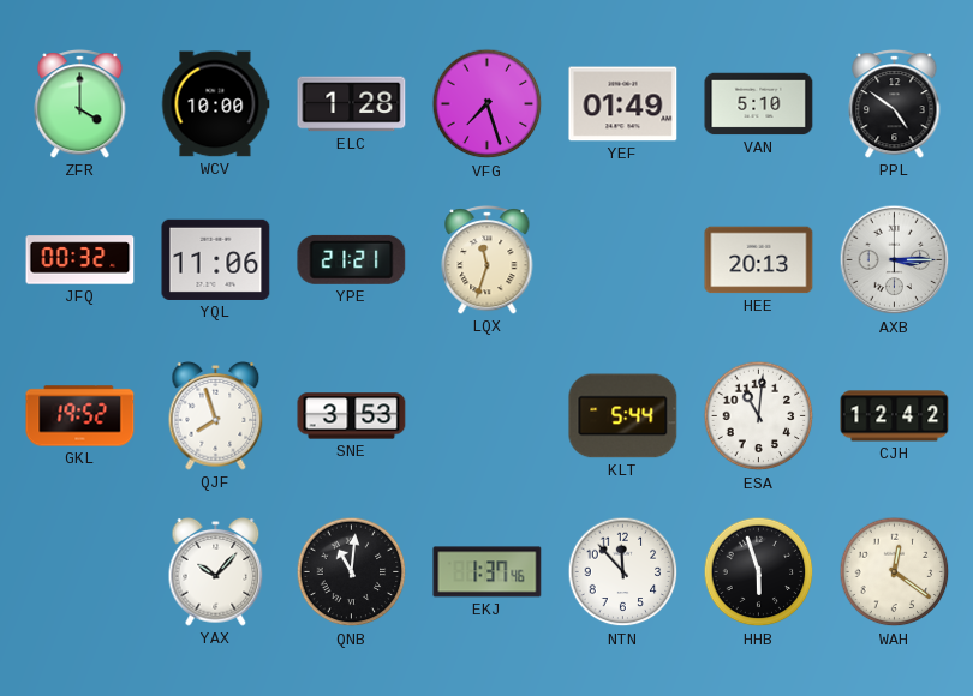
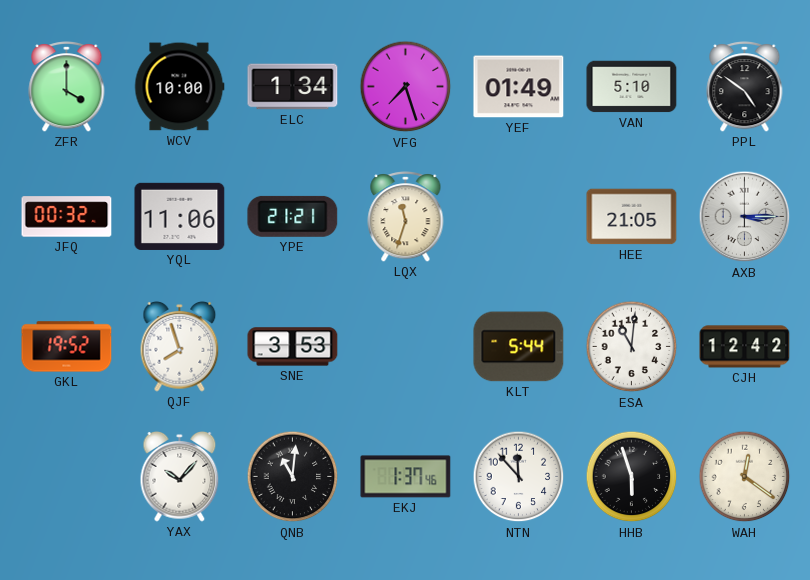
ELC: 1:28 -> 1:34
HEE: 20:13 -> 21:05
